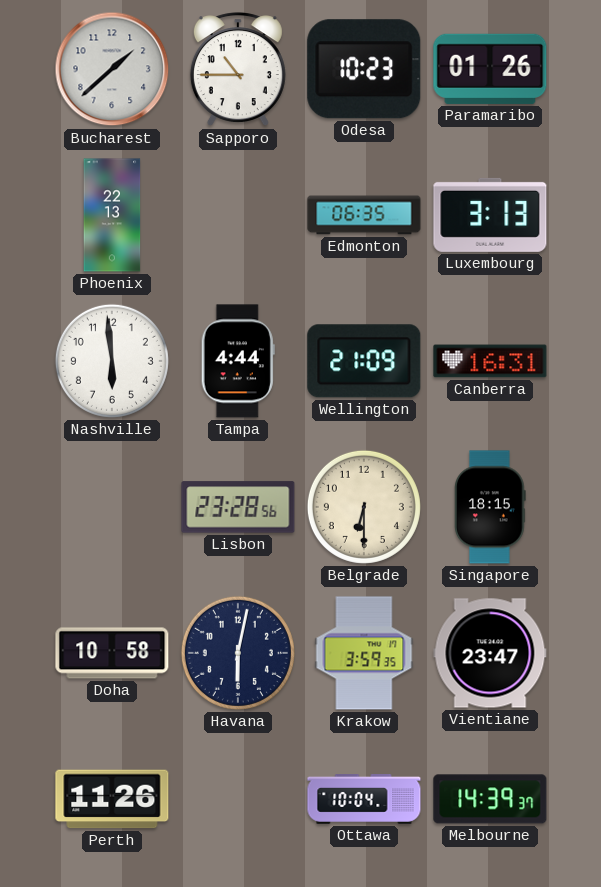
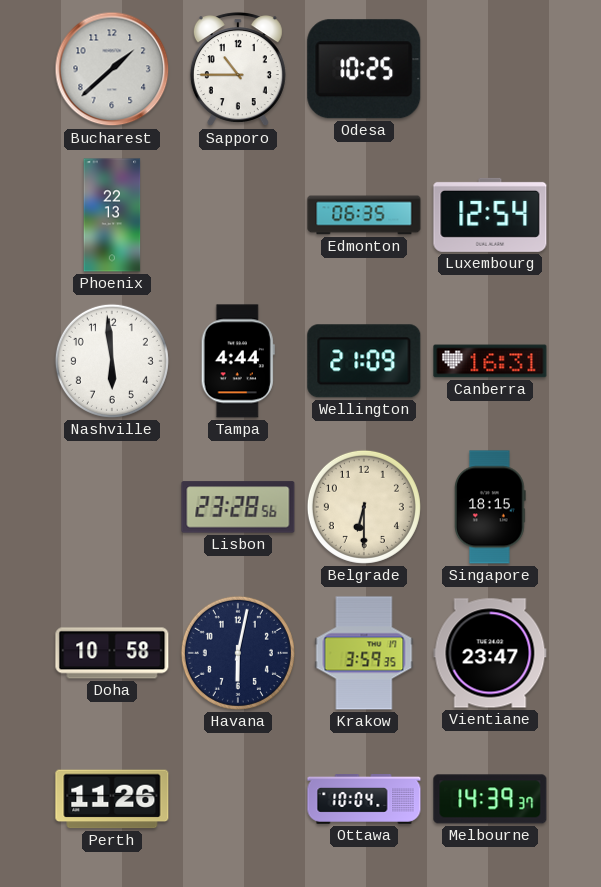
Odesa: 10:23 -> 10:25
Paramaribo: 01:26 -> none
Luxembourg: 3:13 -> 12:54
